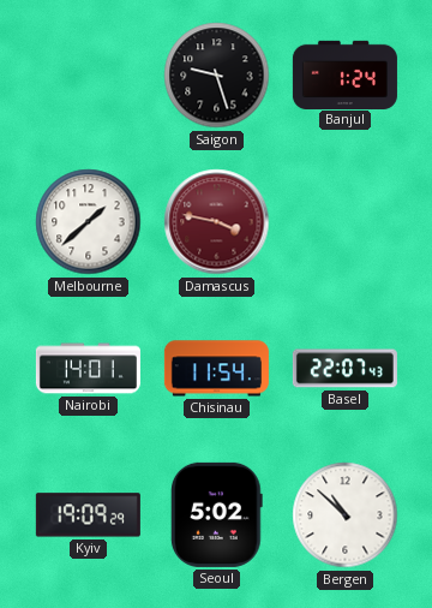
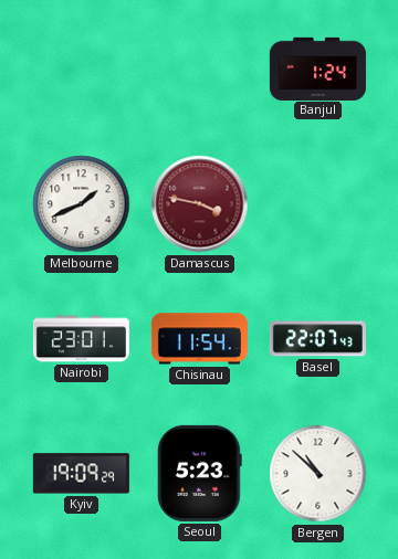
Saigon: 9:27 -> none
Melbourne: 1:38 -> 1:41
Nairobi: 14:01 -> 23:01
Seoul: 5:02 -> 5:23
